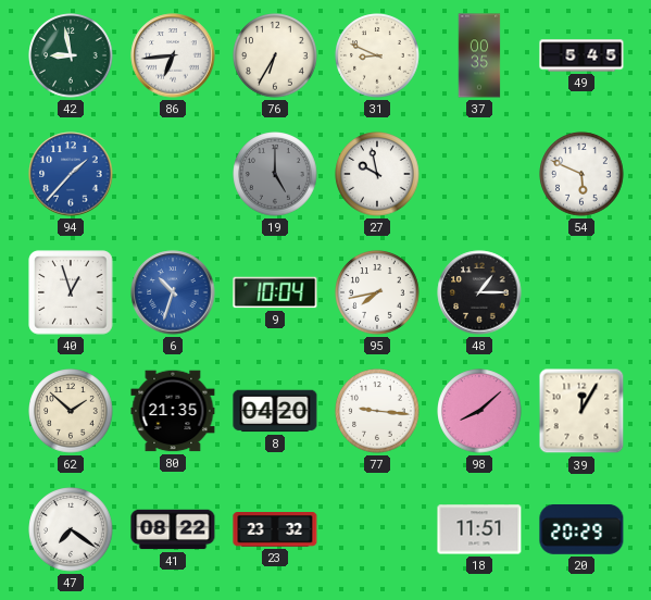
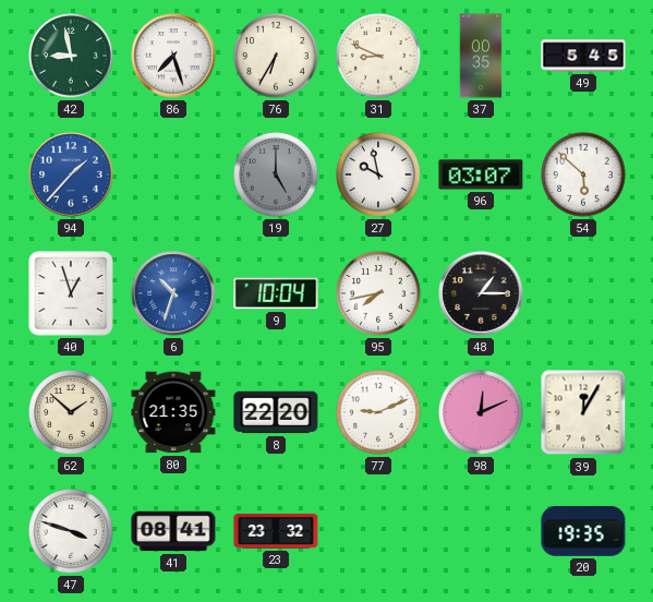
86: 6:44 -> 7:27
96: none -> 03:07
54: 5:49 -> 5:52
8: 04:20 -> 22:20
77: 9:16 -> 9:11
98: 8:08 -> 12:11
47: 7:21 -> 3:48
41: 08:22 -> 08:41
18: 11:51 -> none
20: 20:29 -> 19:35
